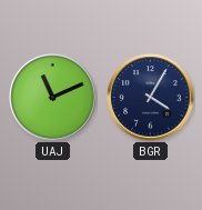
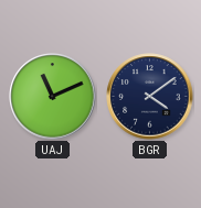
BGR: 4:05 -> 4:09
